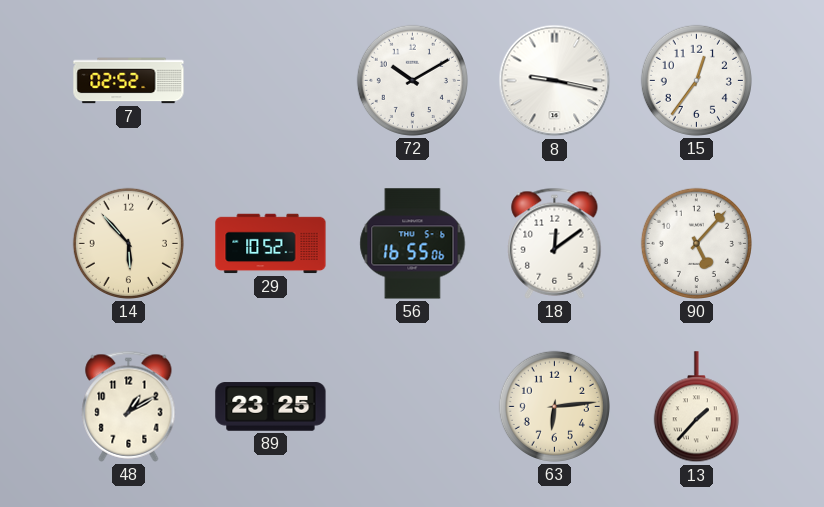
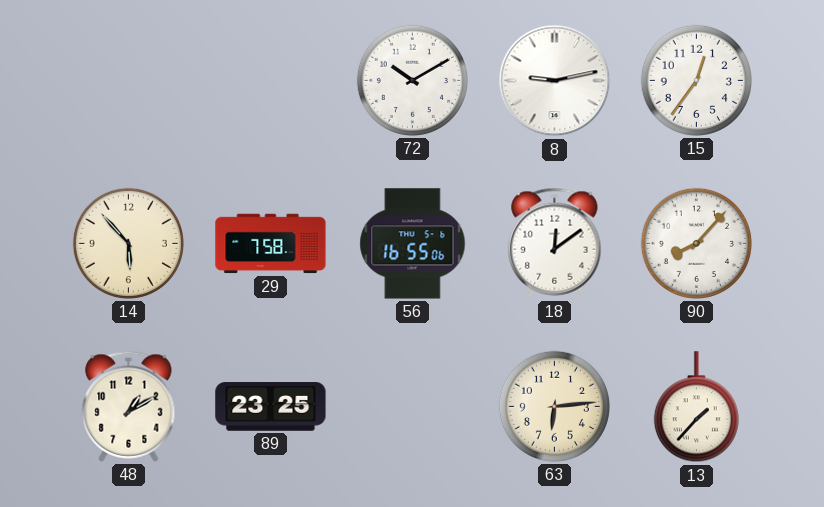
7: 02:52 -> none
8: 9:17 -> 9:13
29: 10:52 -> 7:58
90: 5:07 -> 8:07
